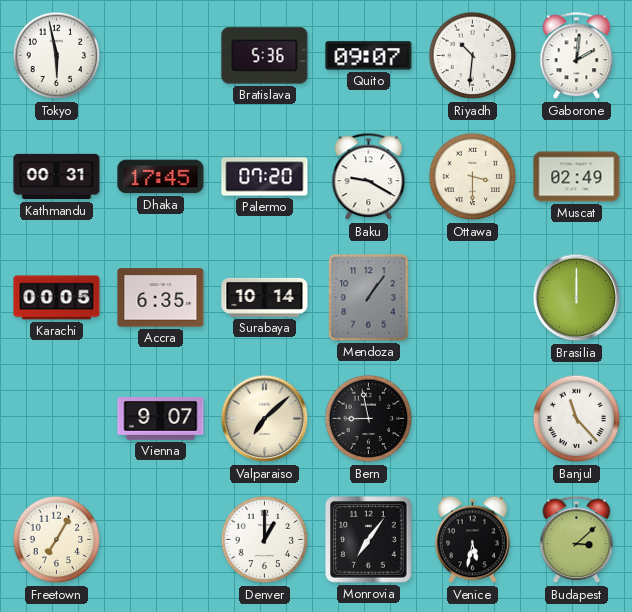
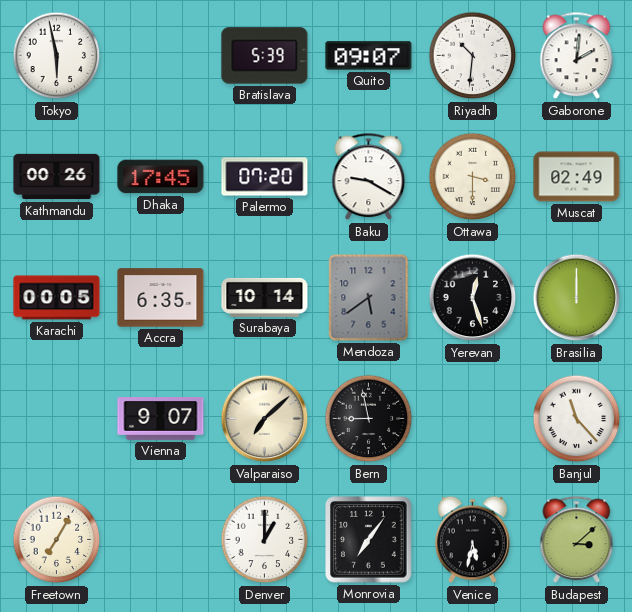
Bratislava: 5:36 -> 5:39
Kathmandu: 00:31 -> 00:26
Mendoza: 1:06 -> 5:39
Yerevan: none -> 12:27
